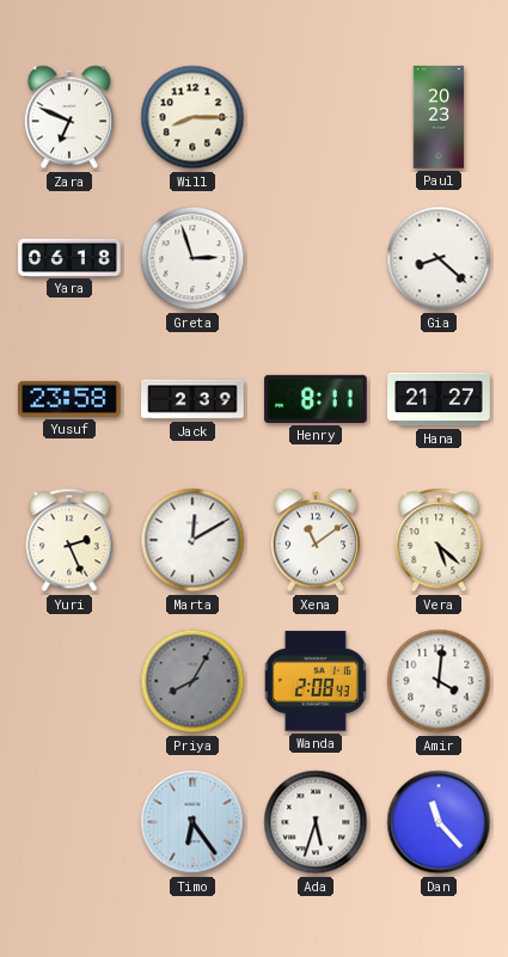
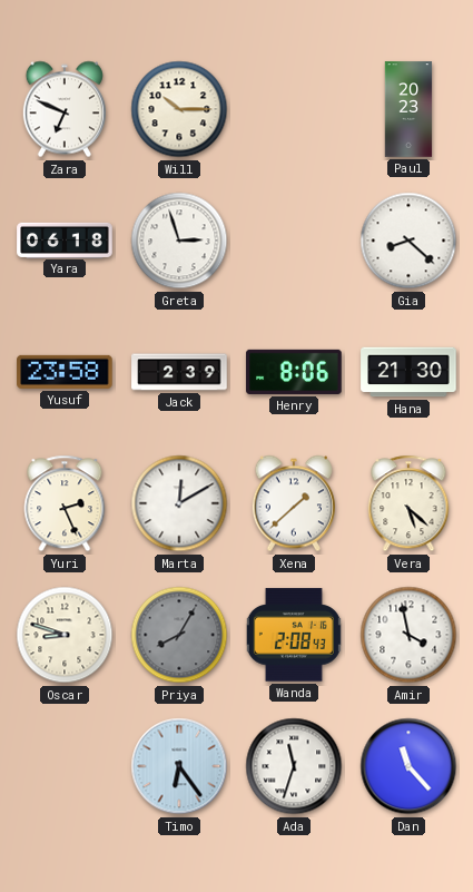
Will: 8:15 -> 10:15
Henry: 8:11 -> 8:06
Hana: 21:27 -> 21:30
Xena: 11:09 -> 1:38
Oscar: none -> 8:48
Amir: 4:01 -> 3:58
Ada: 5:33 -> 11:33
